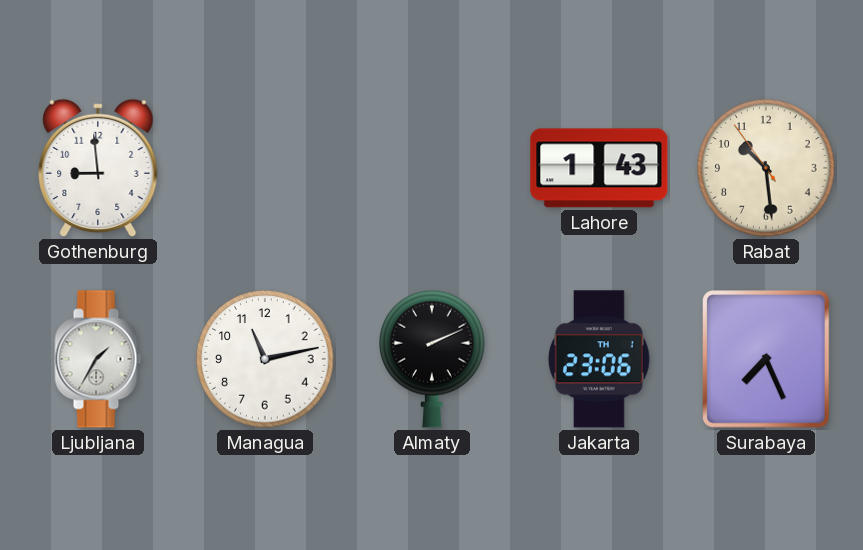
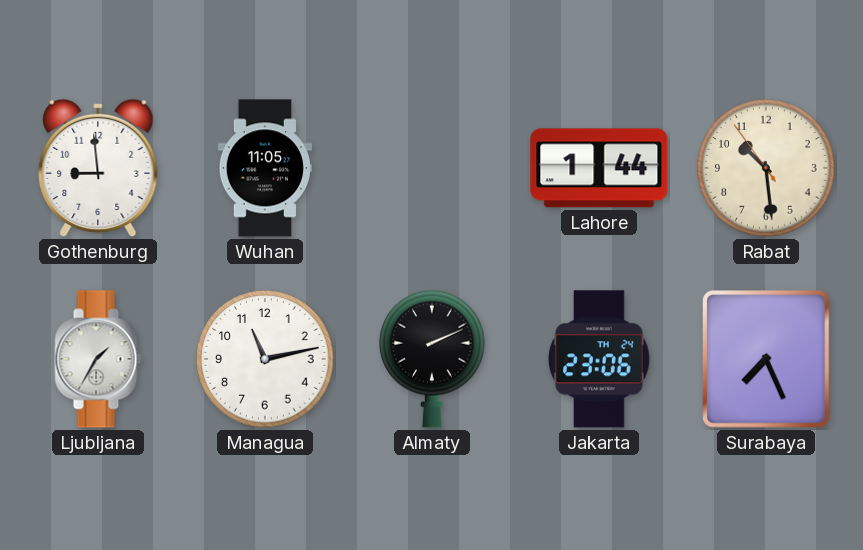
Wuhan: none -> 11:05
Lahore: 1:43 -> 1:44
Jakarta date: TH 1 -> TH 24
